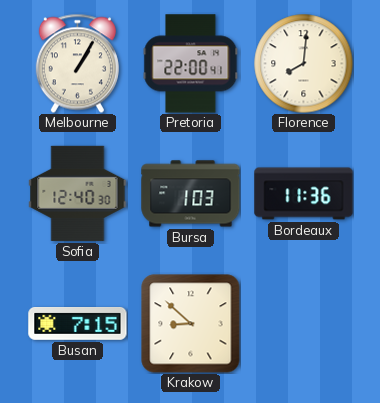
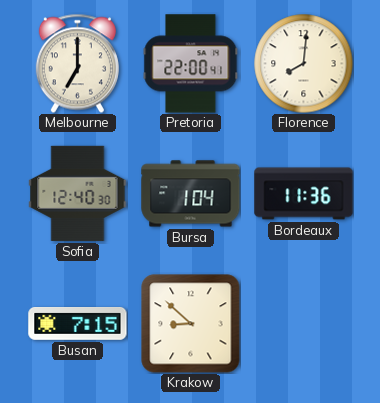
Melbourne: 1:05 -> 7:00
Bursa: 1:03 -> 1:04
